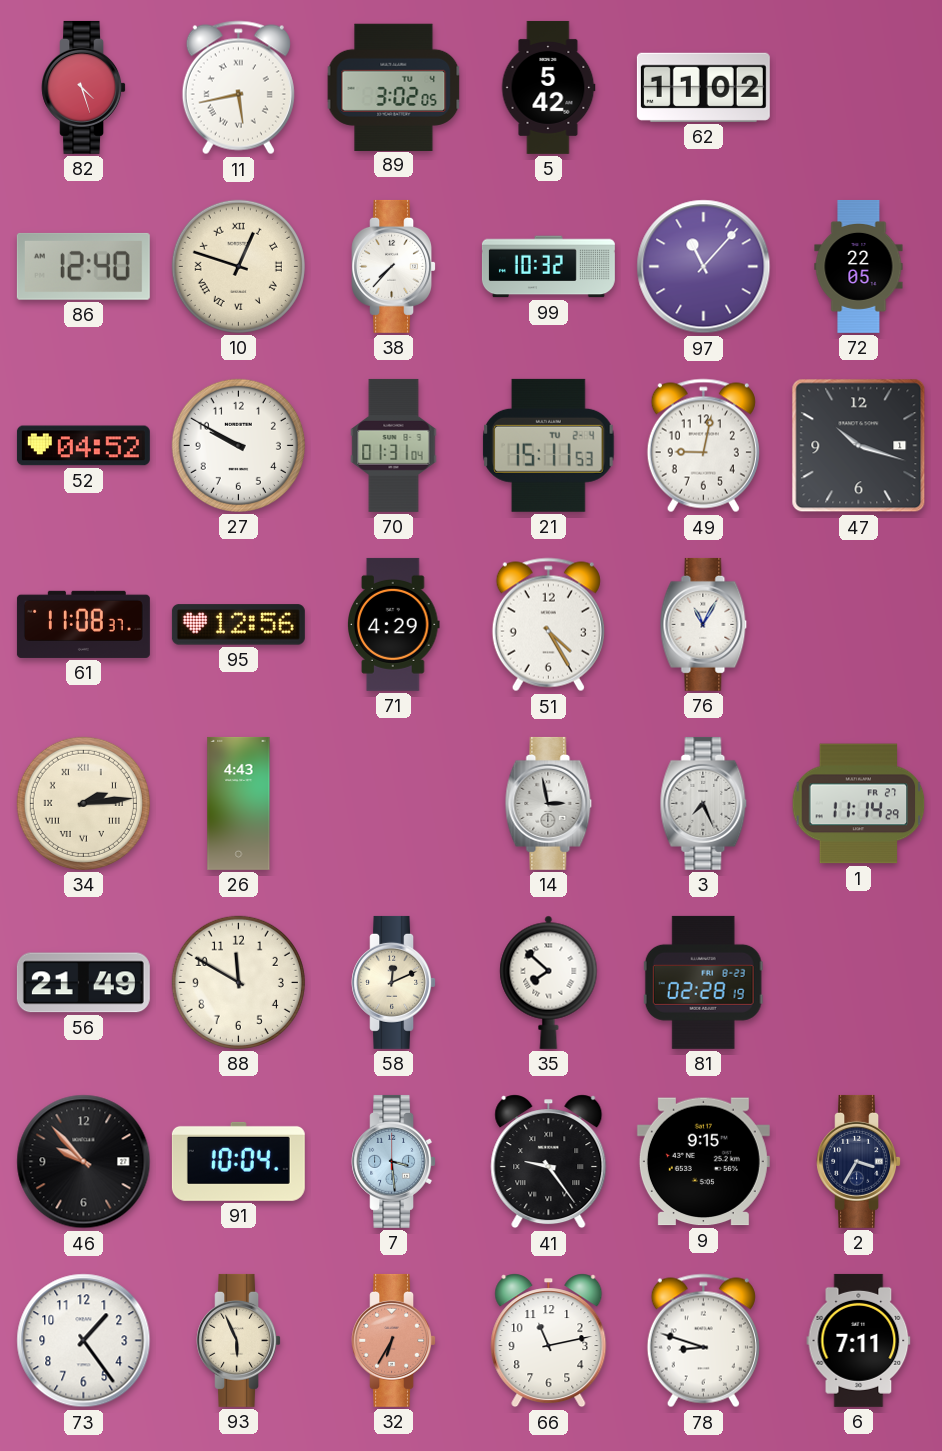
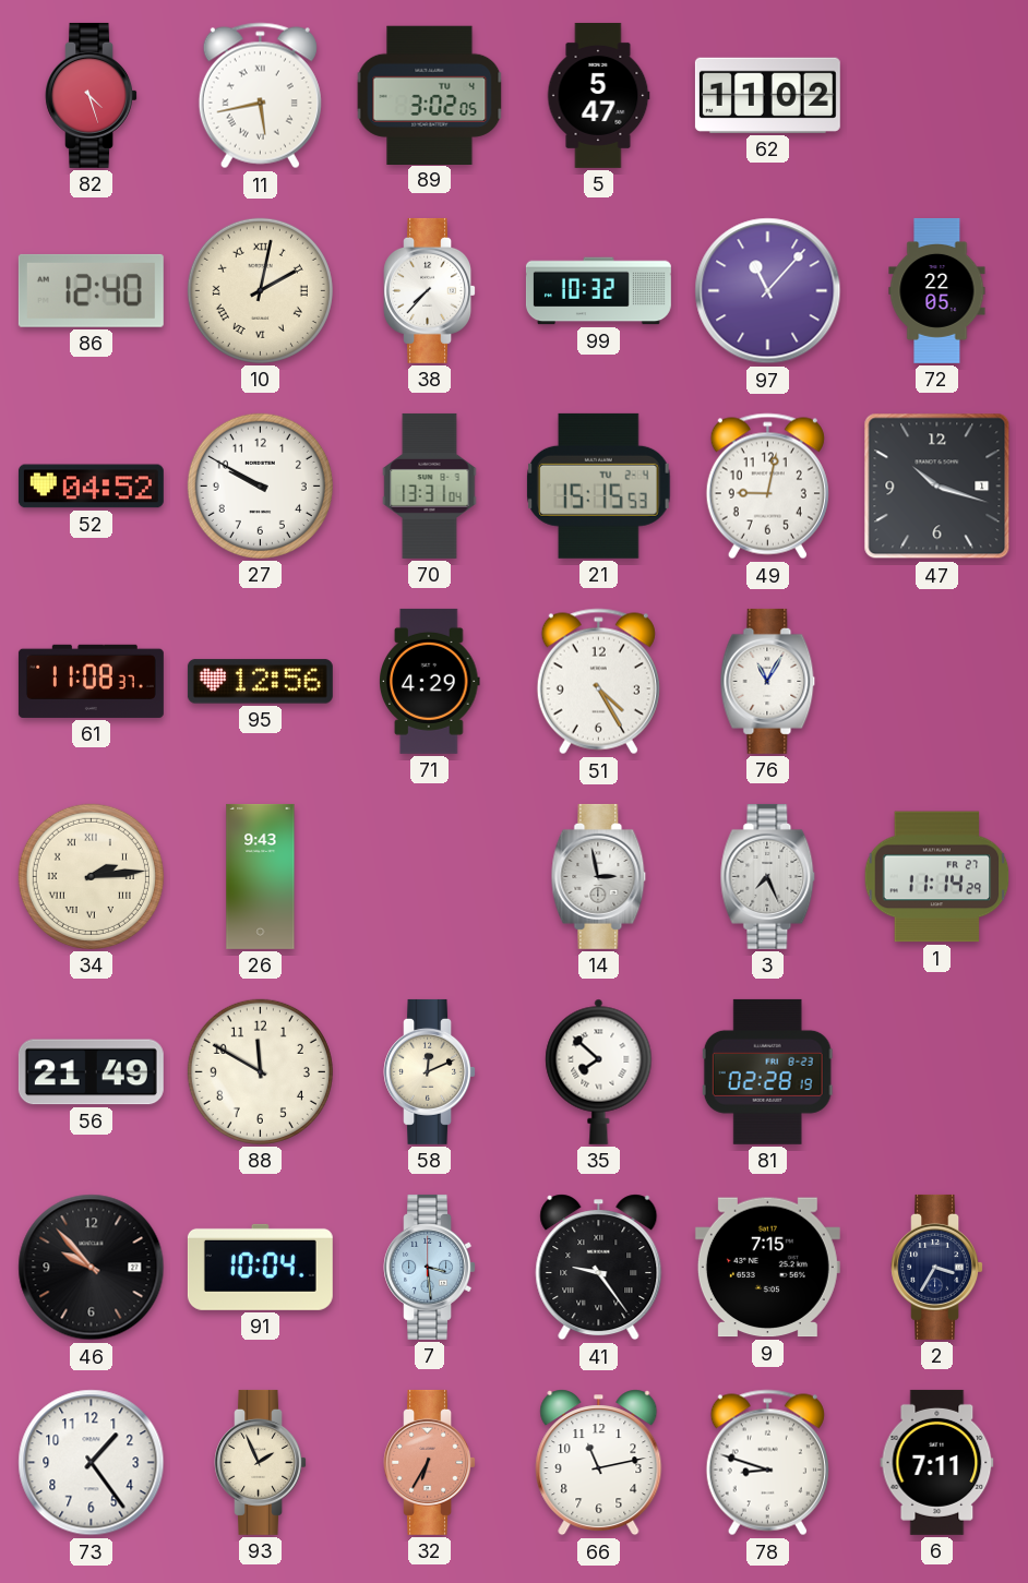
5: 5:42 -> 5:47
10: 12:48 -> 2:02
70: 01:31 -> 13:31
21: 15:11 -> 15:15
26: 4:43 -> 9:43
9: 9:15 -> 7:15
93: 5:56 -> 1:56
